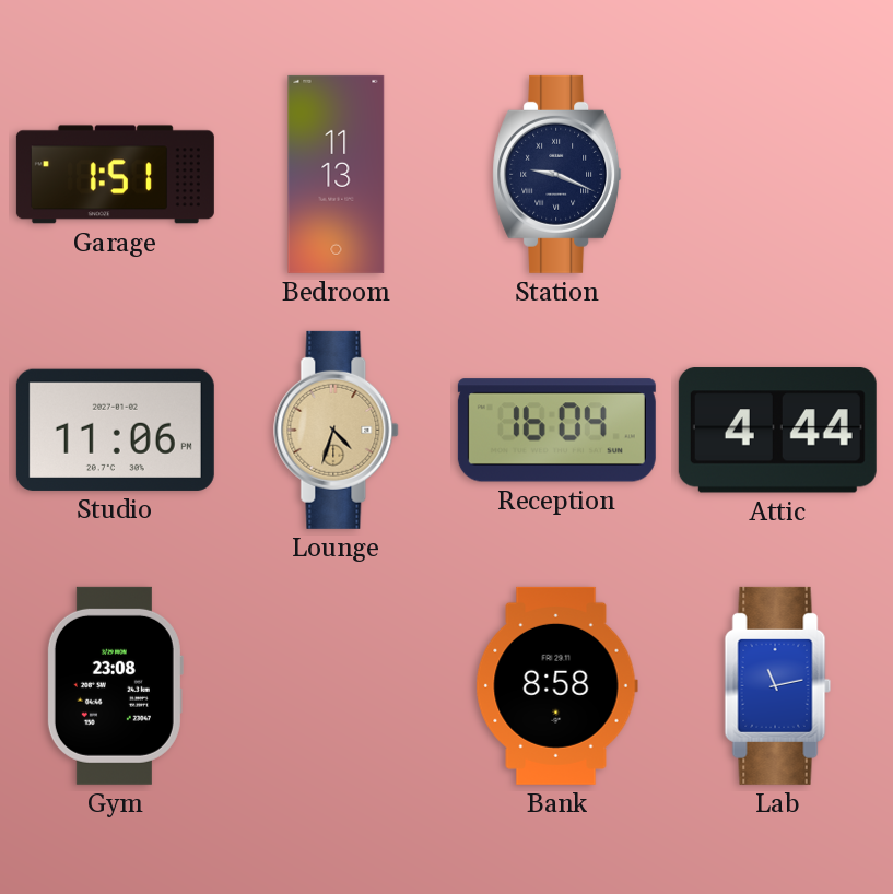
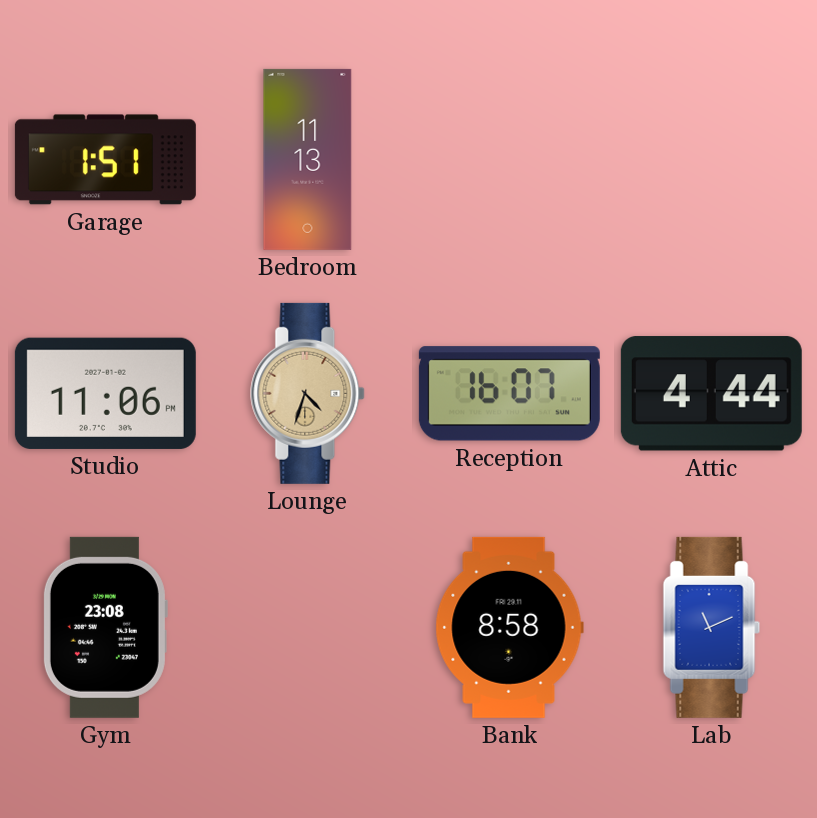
Station: 9:19 -> none
Reception: 16:04 -> 16:07
Lab: 11:13 -> 11:11
